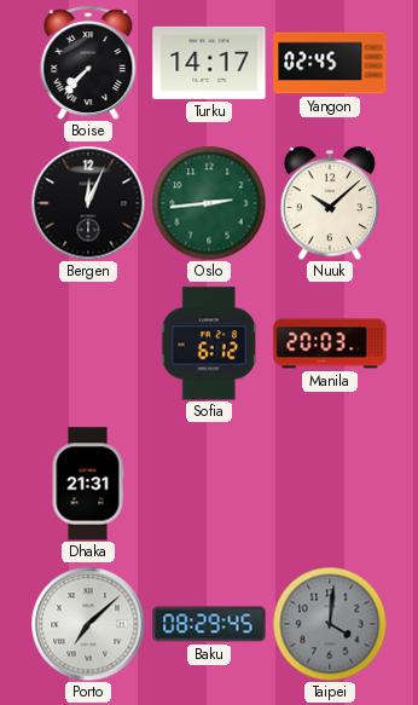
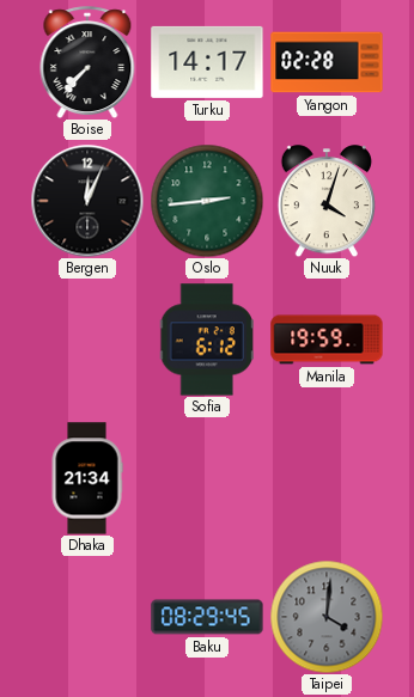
Yangon: 02:45 -> 02:28
Nuuk: 10:08 -> 4:03
Manila: 20:03 -> 19:59
Dhaka: 21:31 -> 21:34
Porto: 7:08 -> none
